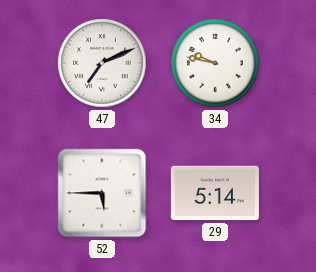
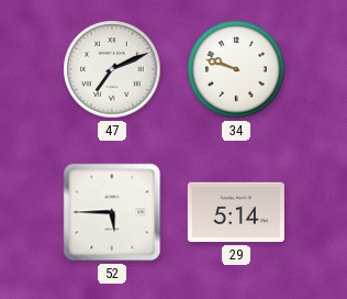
34: 9:47 -> 9:48
